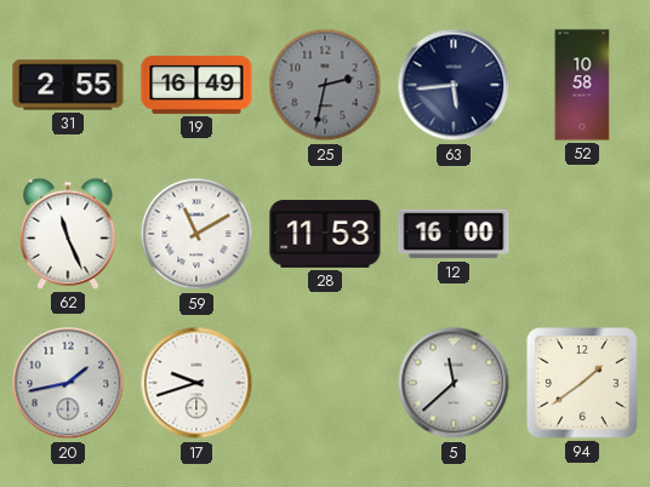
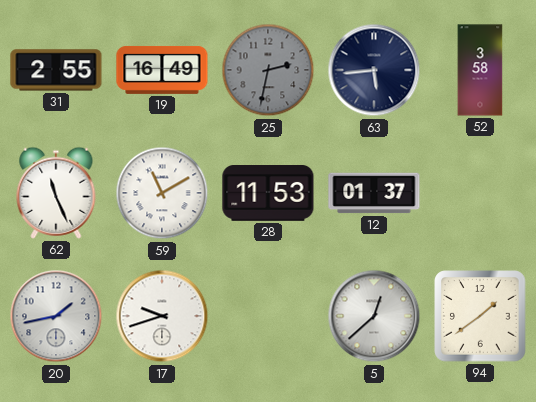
52: 10:58 -> 3:58
12: 16:00 -> 01:37
5: 11:38 -> 12:38
